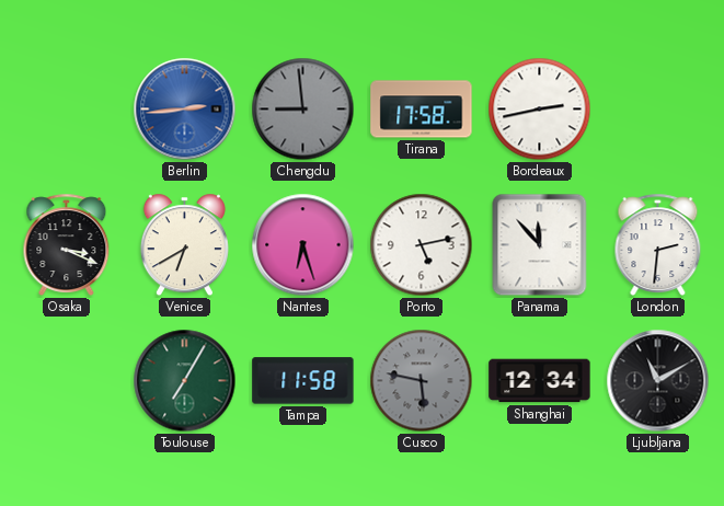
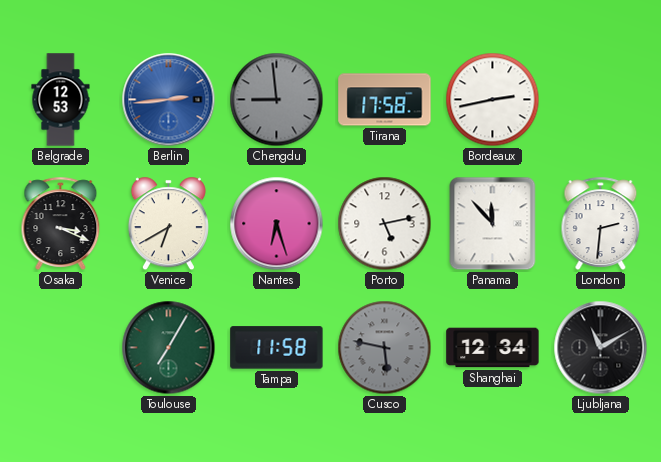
Belgrade: none -> 12:53
